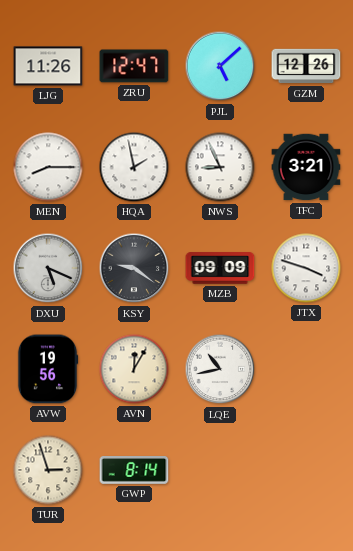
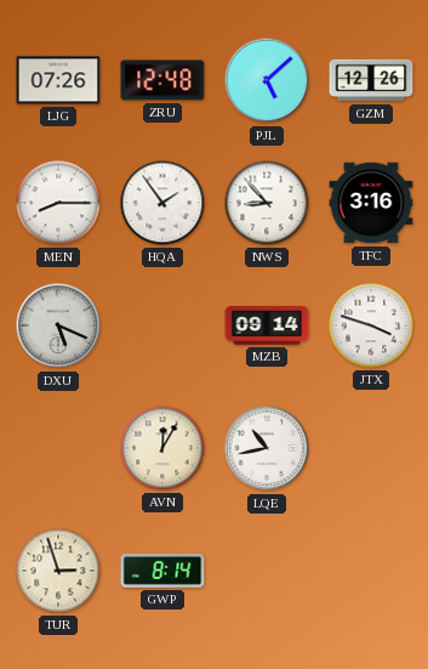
LJG: 11:26 -> 07:26
ZRU: 12:47 -> 12:48
HQA: 1:58 -> 1:54
NWS: 8:56 -> 8:53
TFC: 3:21 -> 3:16
KSY: 9:21 -> none
MZB: 09:09 -> 09:14
AVW: 19:56 -> none
